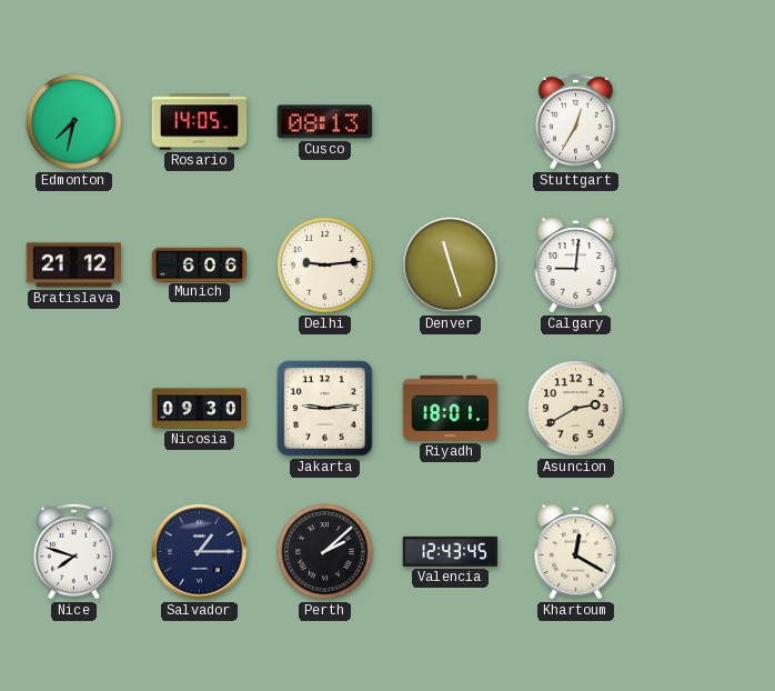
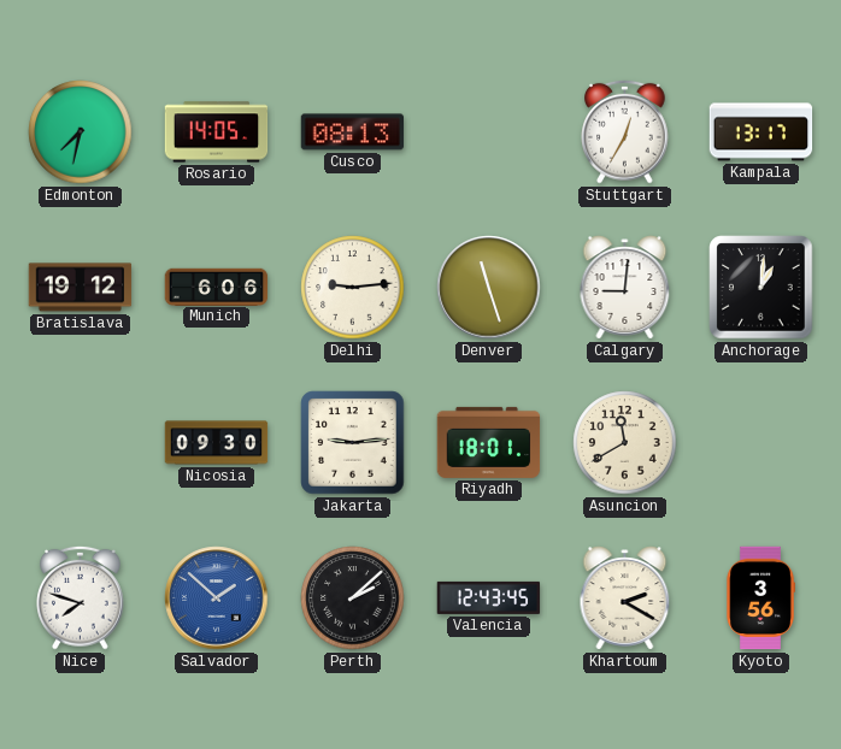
Kampala: none -> 13:17
Bratislava: 21:12 -> 19:12
Anchorage: none -> 1:01
Asuncion: 2:40 -> 11:40
Salvador: 1:15 -> 1:52
Salvador dial: navy -> blue
Khartoum: 12:20 -> 2:20
Kyoto: none -> 3:56
